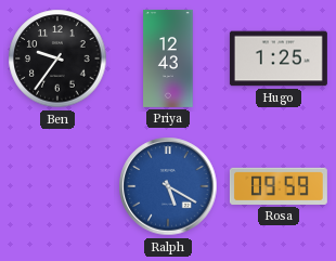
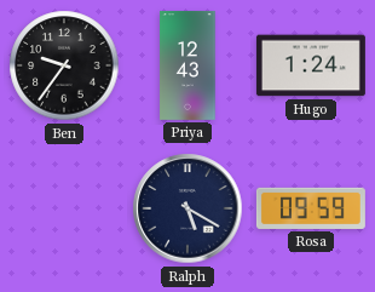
Hugo: 1:25 -> 1:24
Ralph dial: blue -> navy
